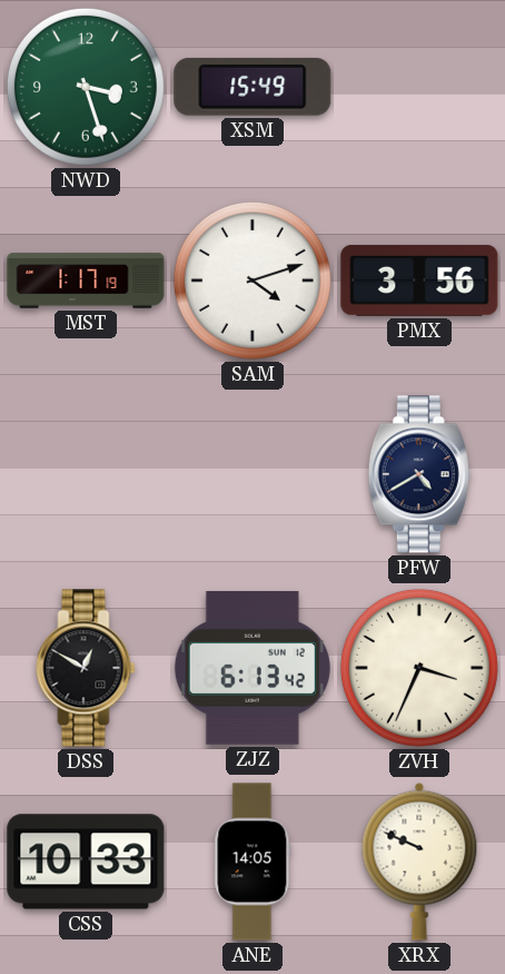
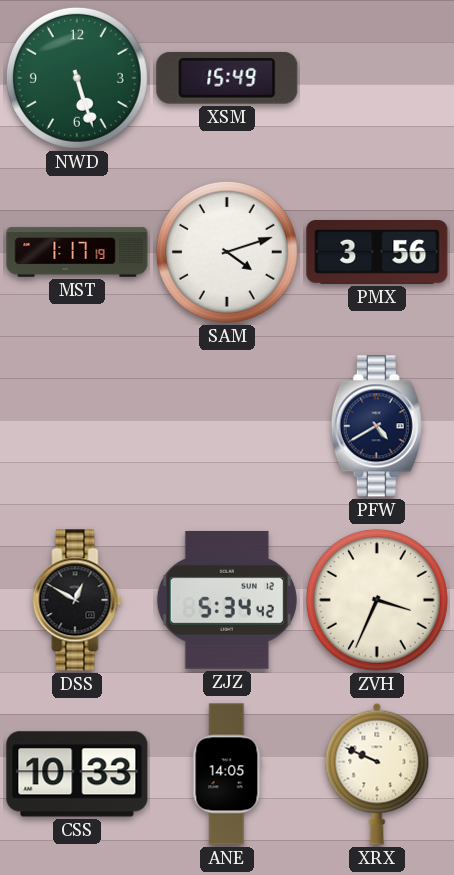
NWD: 3:27 -> 5:27
ZJZ: 6:13 -> 5:34
